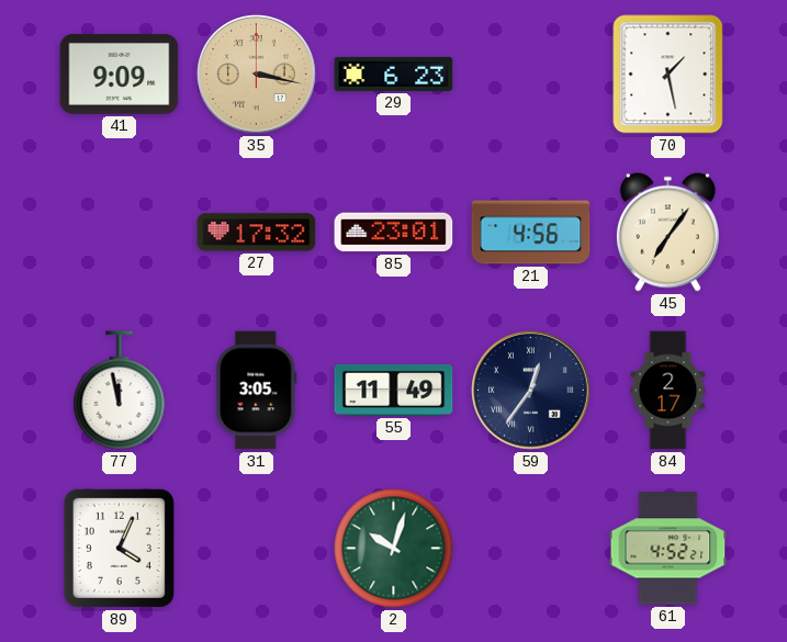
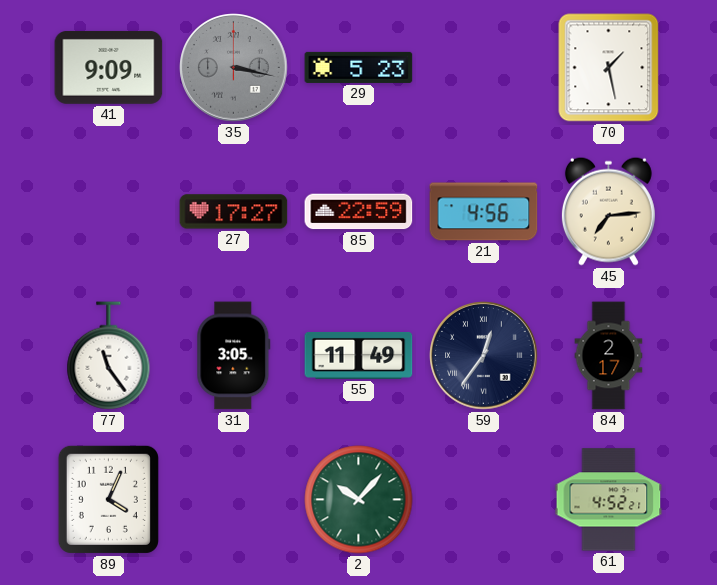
35 dial: champagne -> grey
29: 6:23 -> 5:23
27: 17:32 -> 17:27
85: 23:01 -> 22:59
45: 7:06 -> 7:14
77: 11:58 -> 11:24
2: 10:03 -> 10:07
